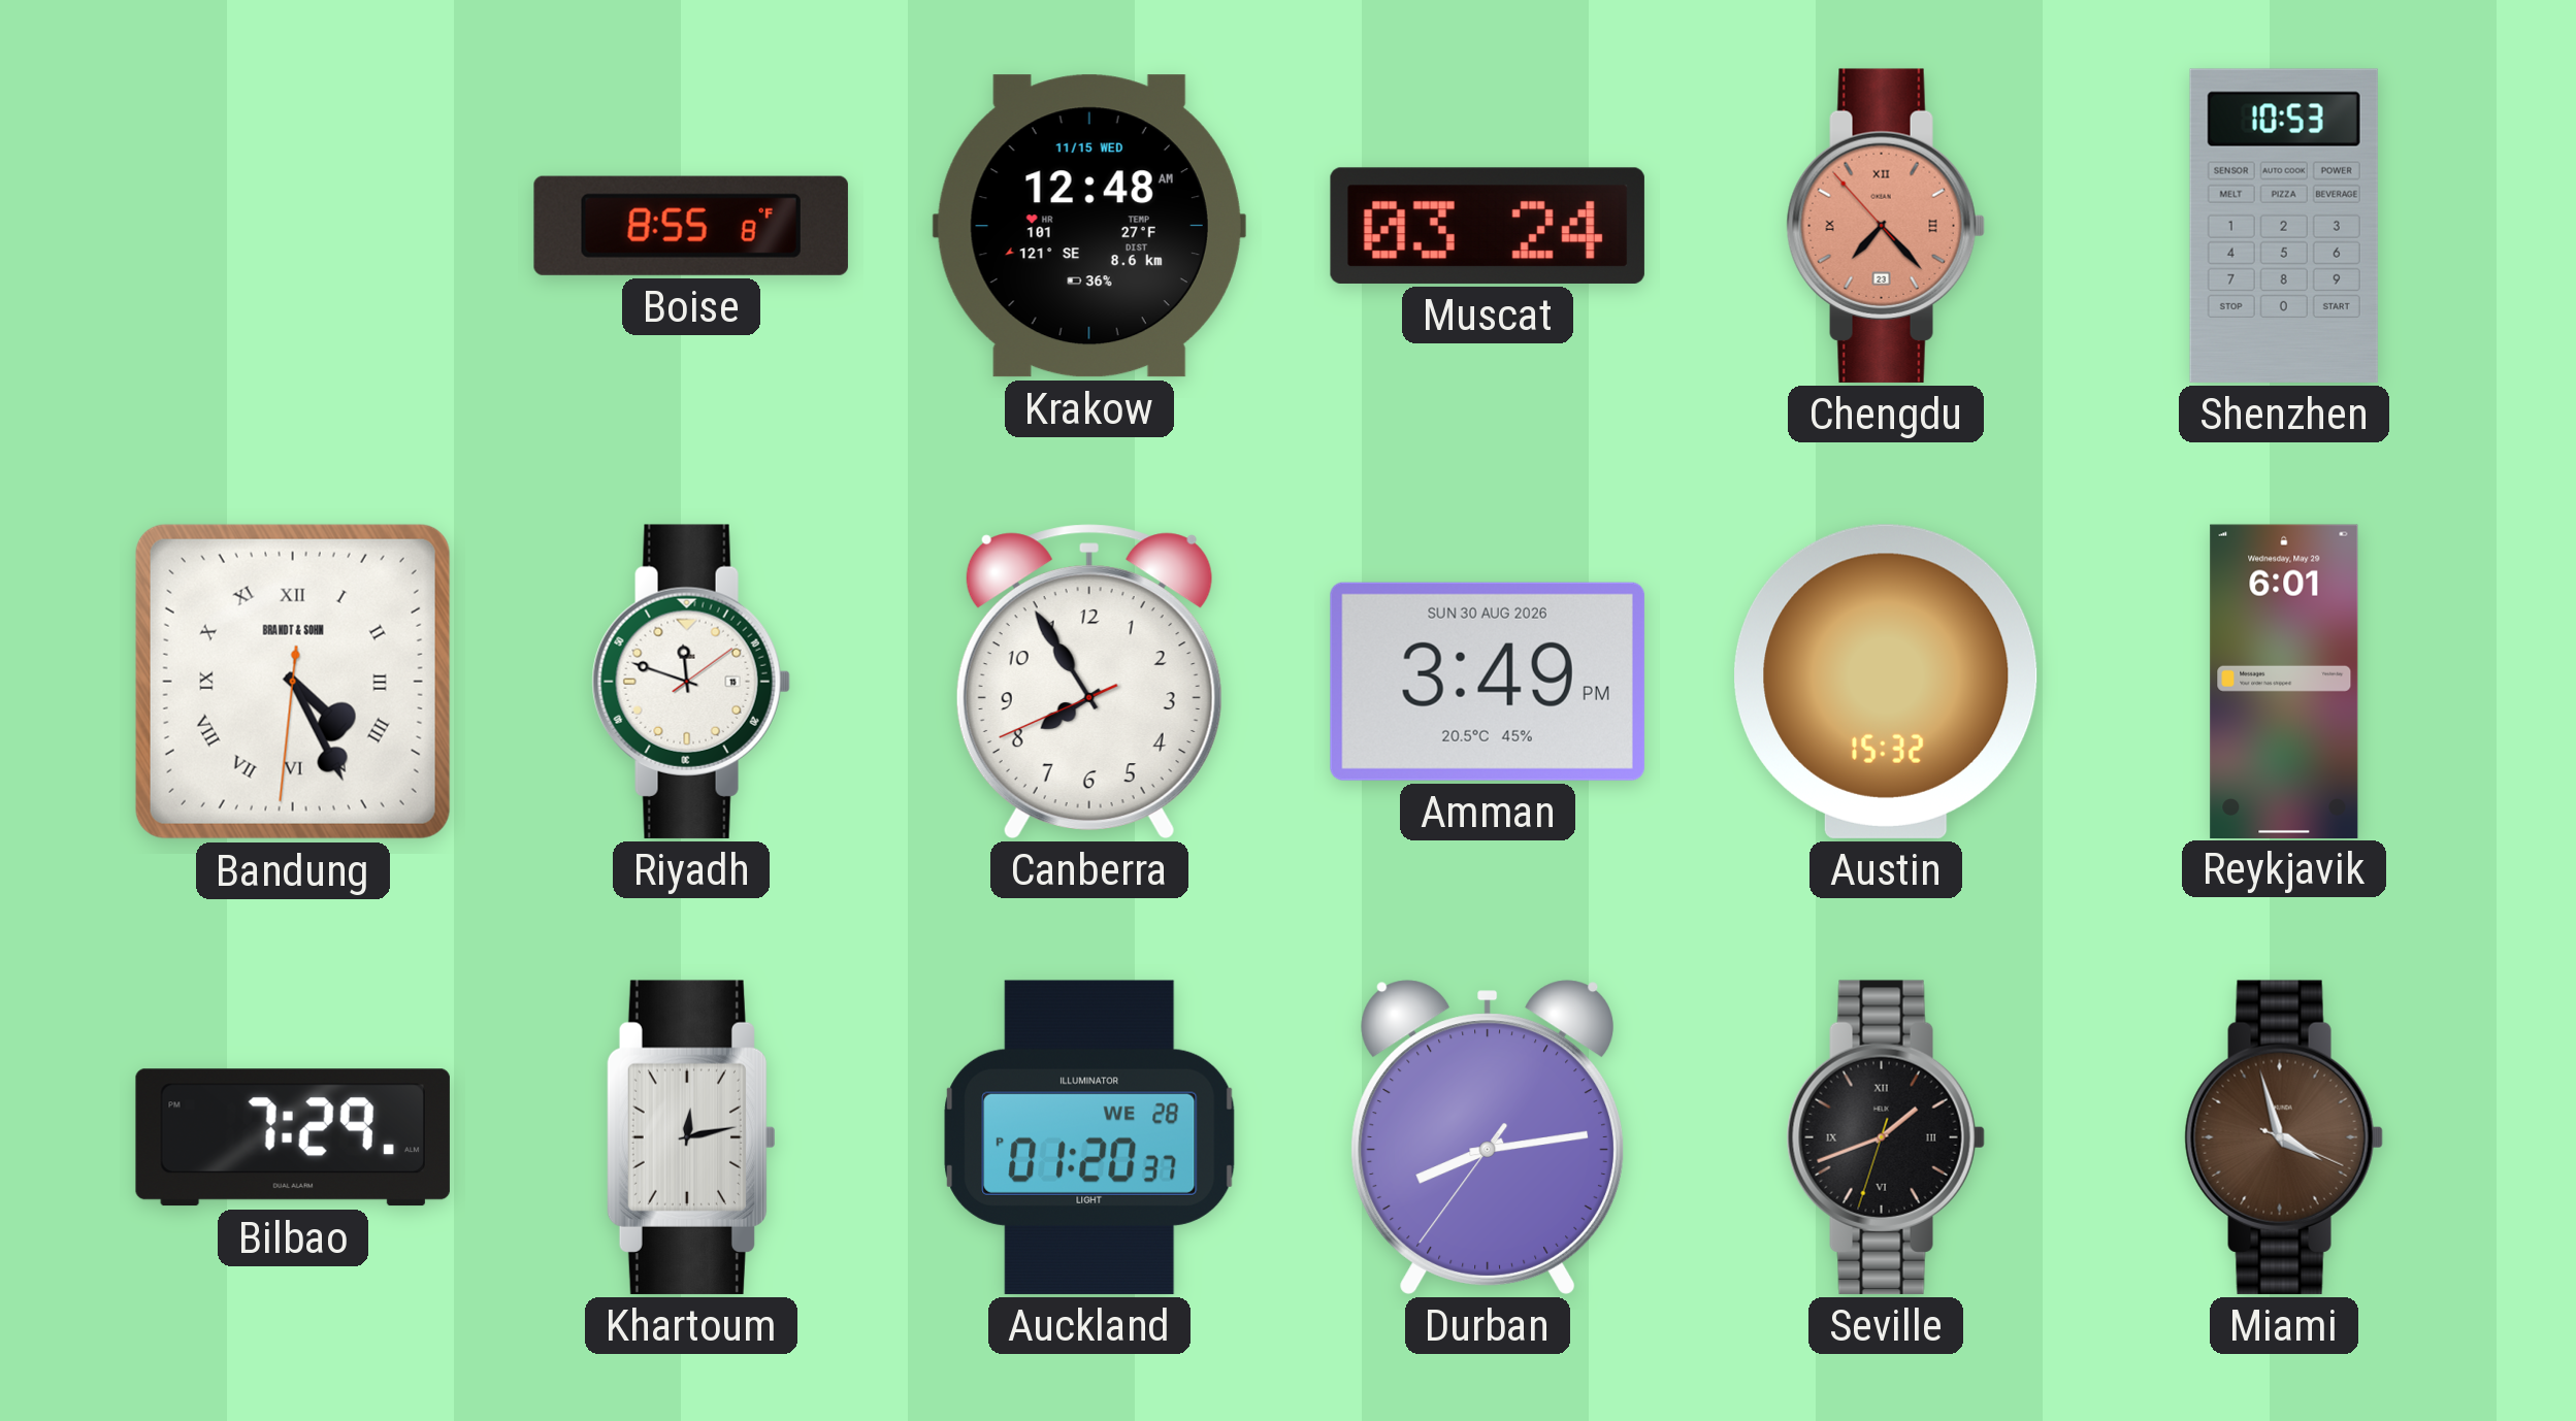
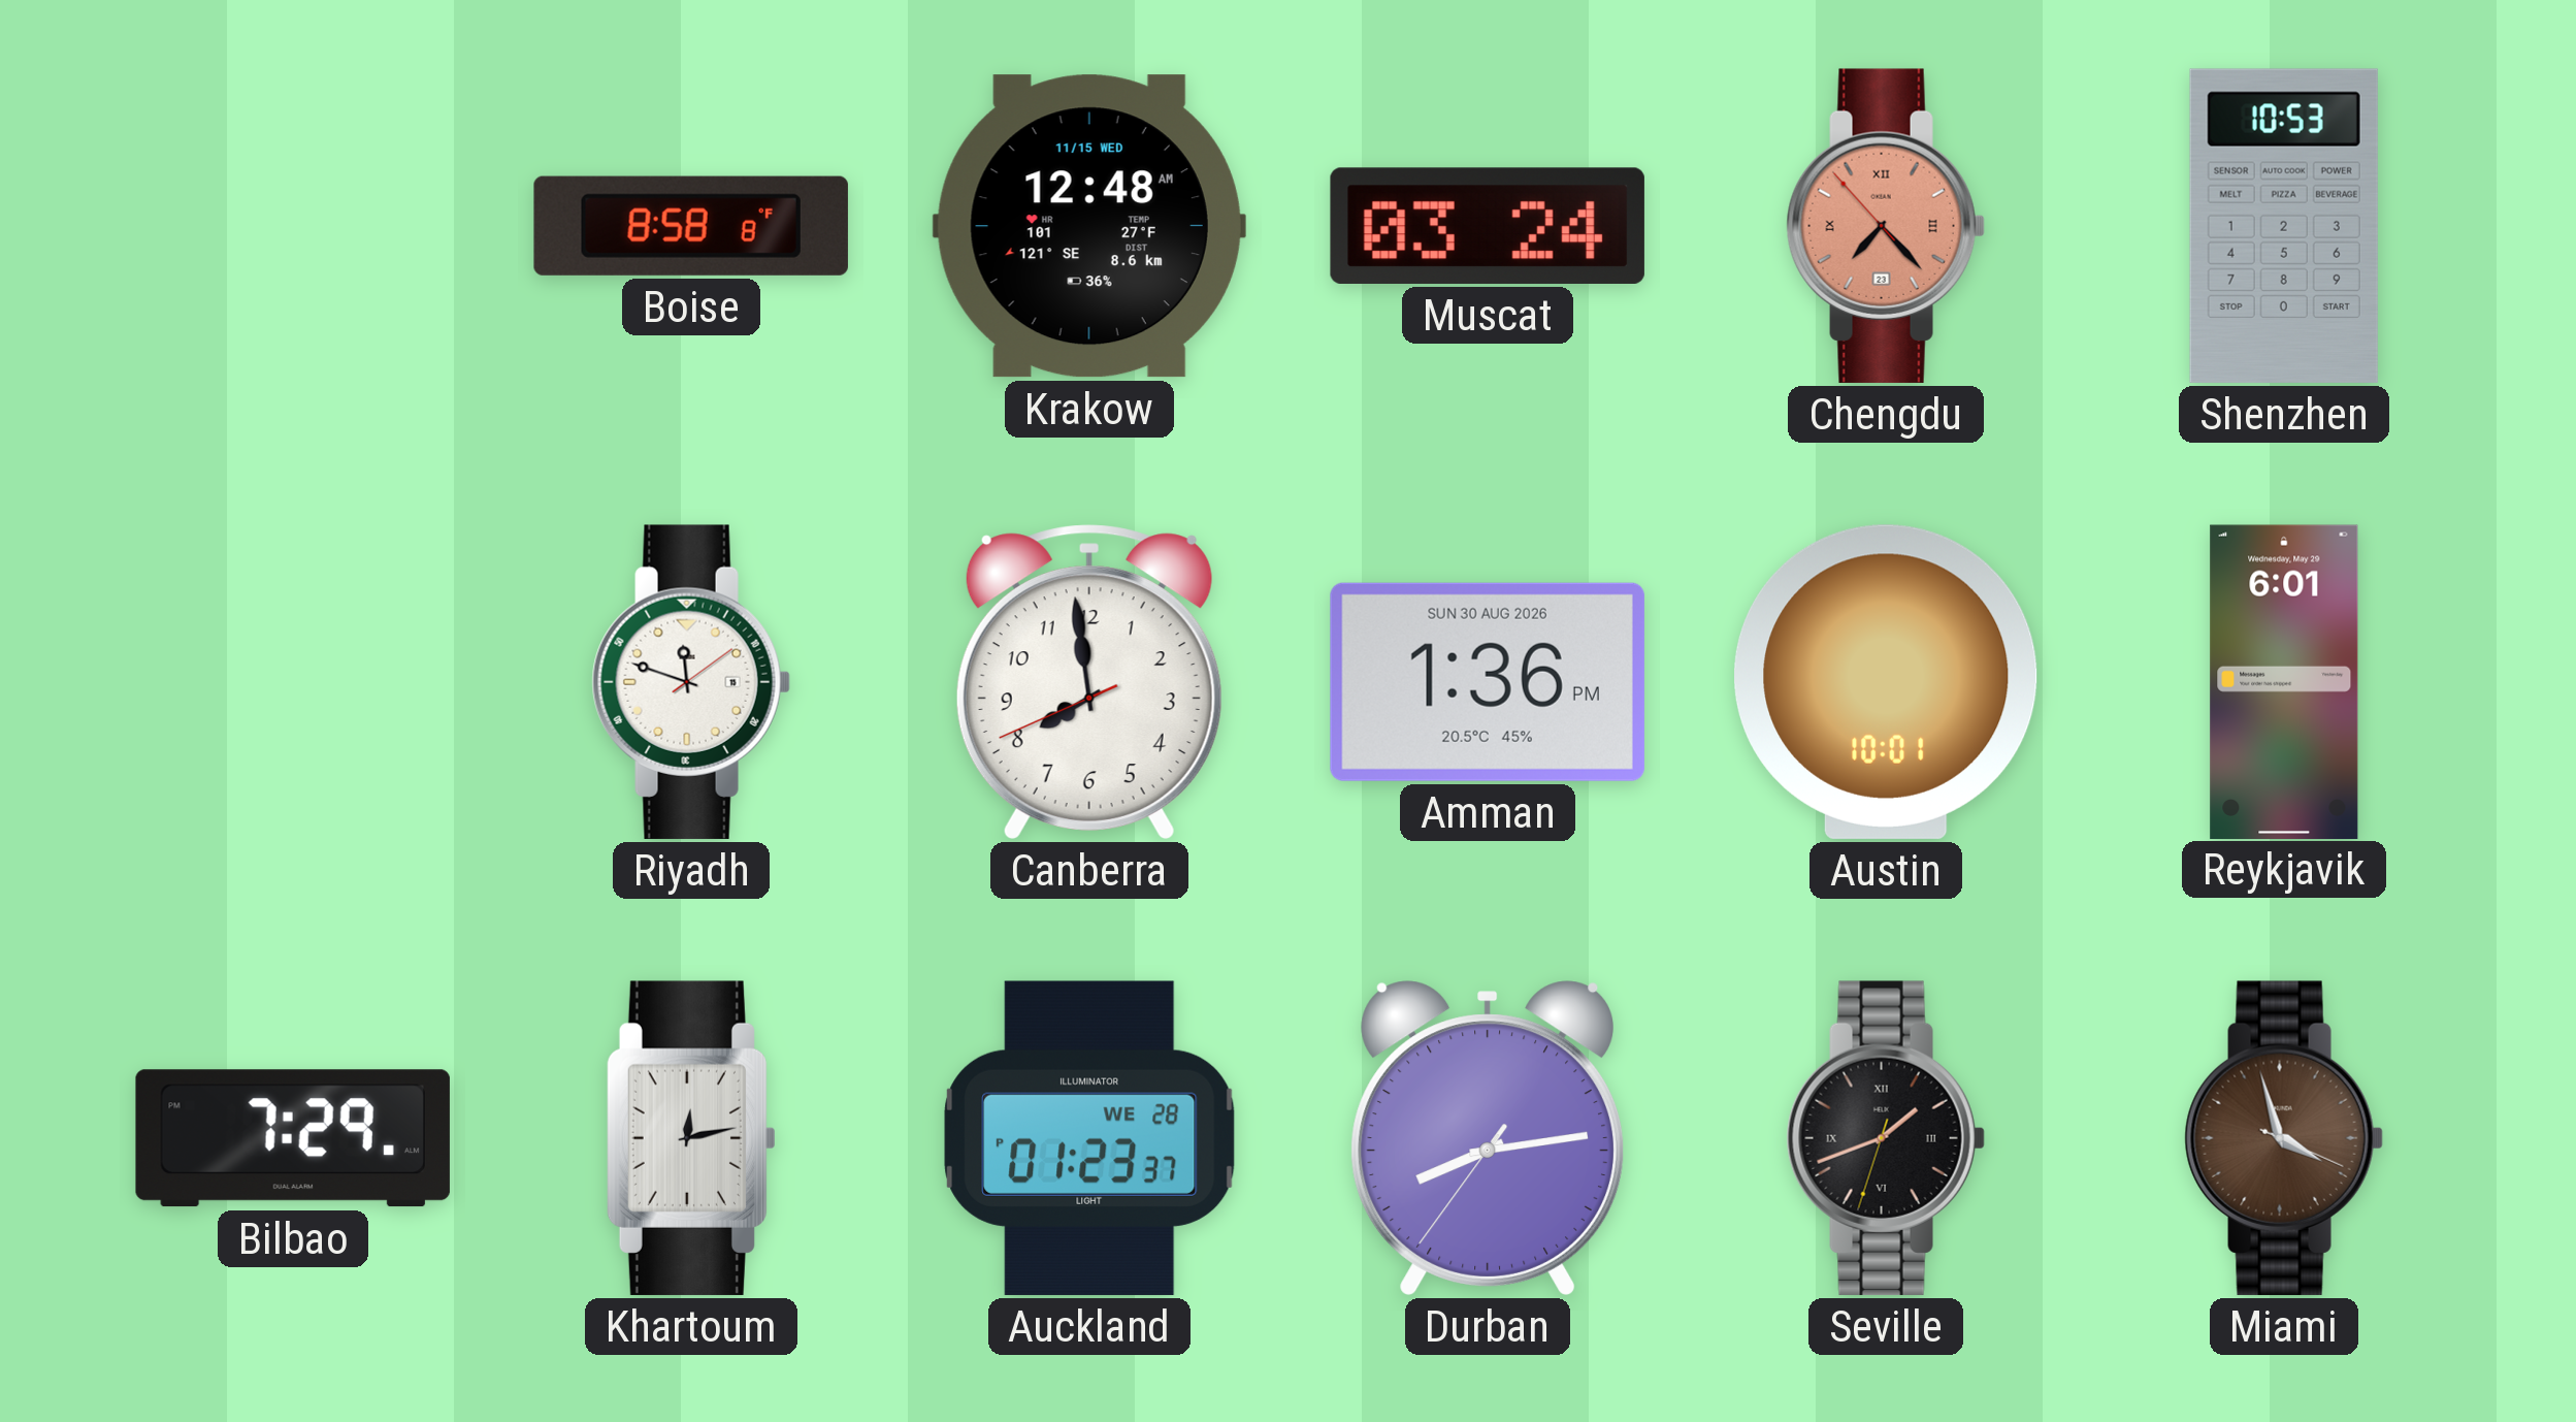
Boise: 8:55 -> 8:58
Bandung: 4:25 -> none
Canberra: 7:54 -> 7:58
Amman: 3:49 -> 1:36
Austin: 15:32 -> 10:01
Auckland: 01:20 -> 01:23
